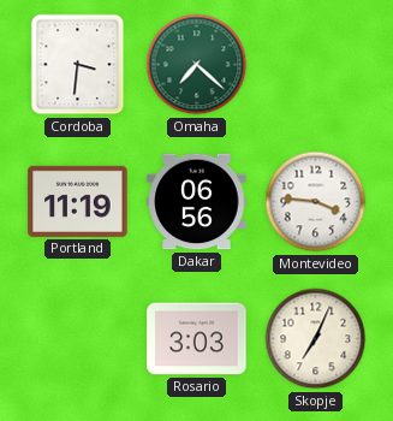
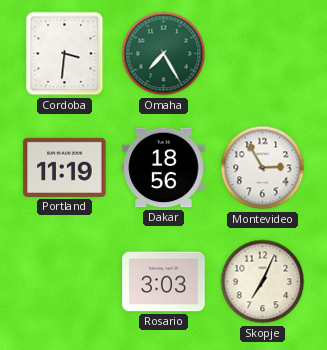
Omaha: 7:22 -> 7:25
Dakar: 06:56 -> 18:56
Montevideo: 3:46 -> 2:55
